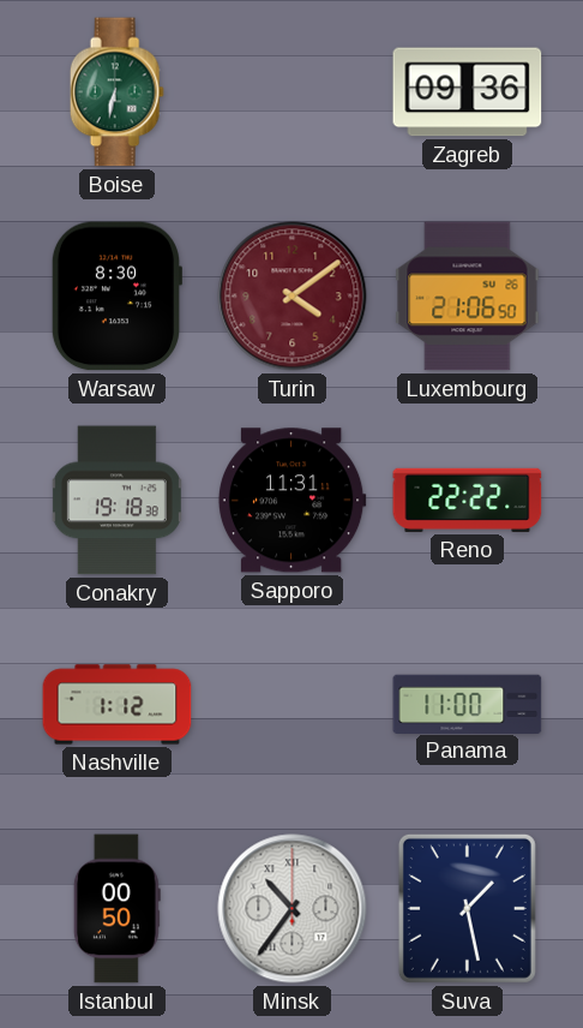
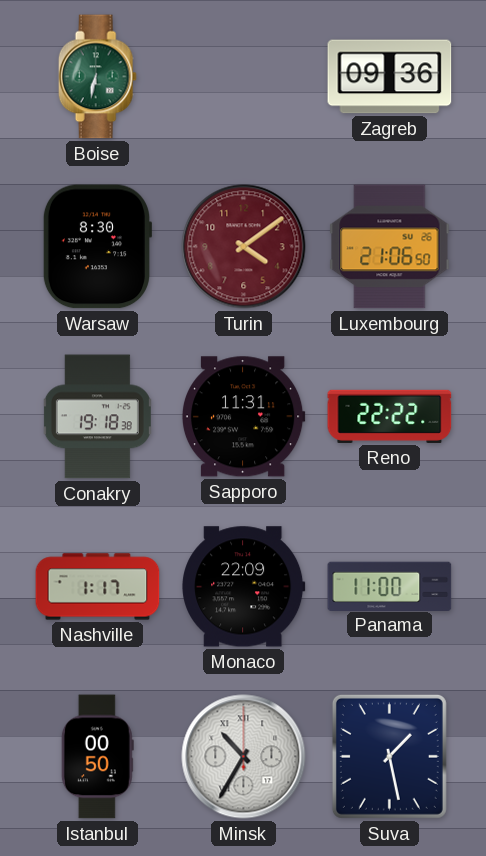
Nashville: 1:12 -> 1:17
Monaco: none -> 22:09
Minsk: 10:36 -> 10:35
